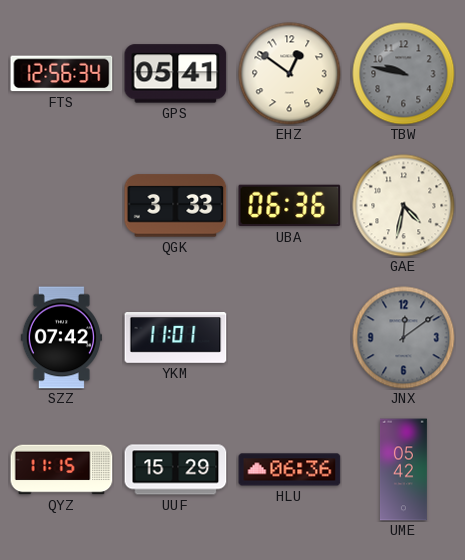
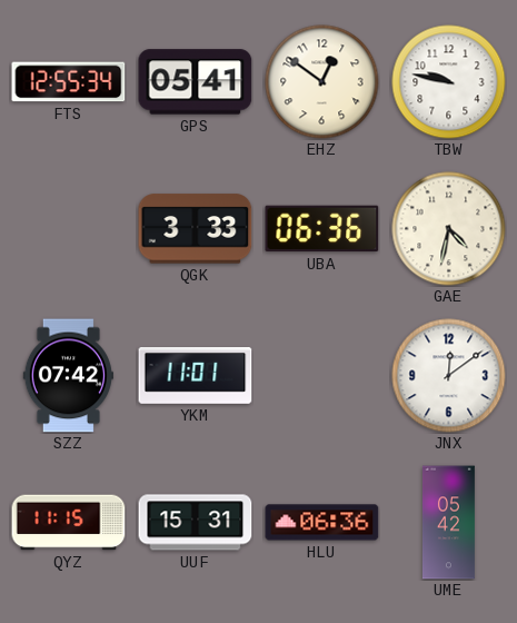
FTS: 12:56 -> 12:55
TBW dial: grey -> white
JNX dial: grey -> white
UUF: 15:29 -> 15:31
